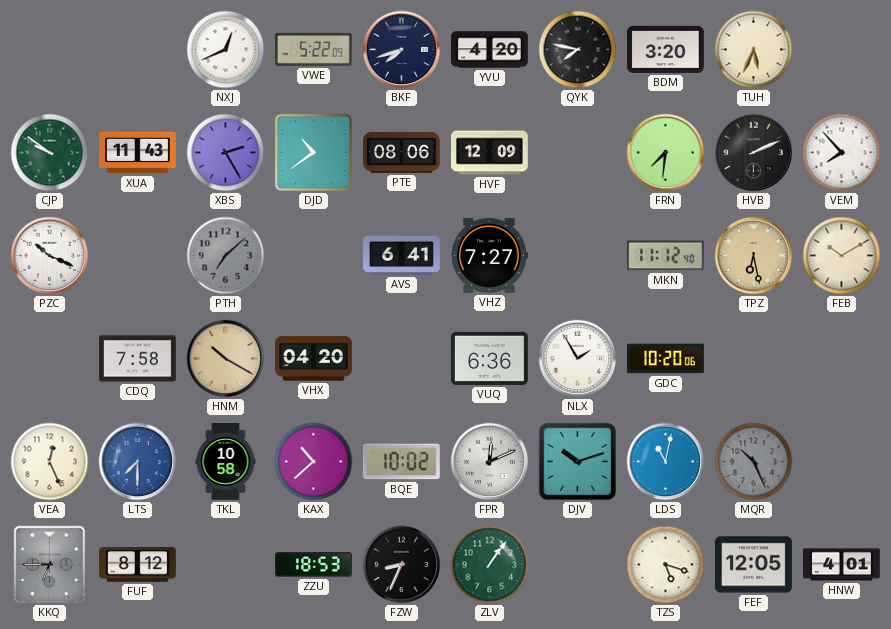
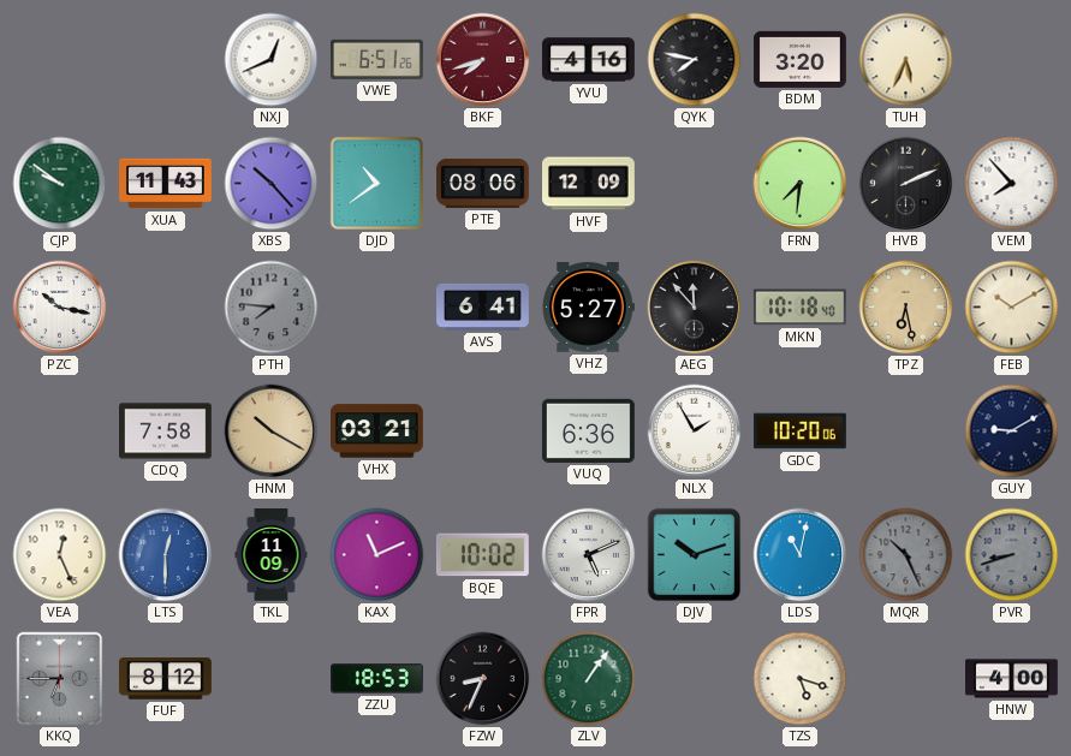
VWE: 5:22 -> 6:51
BKF dial: navy -> burgundy
YVU: 4:20 -> 4:16
XBS: 2:25 -> 10:23
PZC: 10:19 -> 10:17
PTH: 7:08 -> 7:46
VHZ: 7:27 -> 5:27
AEG: none -> 11:53
MKN: 11:12 -> 10:18
VHX: 04:20 -> 03:21
GUY: none -> 9:10
LTS: 7:30 -> 12:30
TKL: 10:58 -> 11:09
KAX: 10:38 -> 11:11
FPR: 12:11 -> 5:11
PVR: none -> 8:42
FEF: 12:05 -> none
HNW: 4:01 -> 4:00
